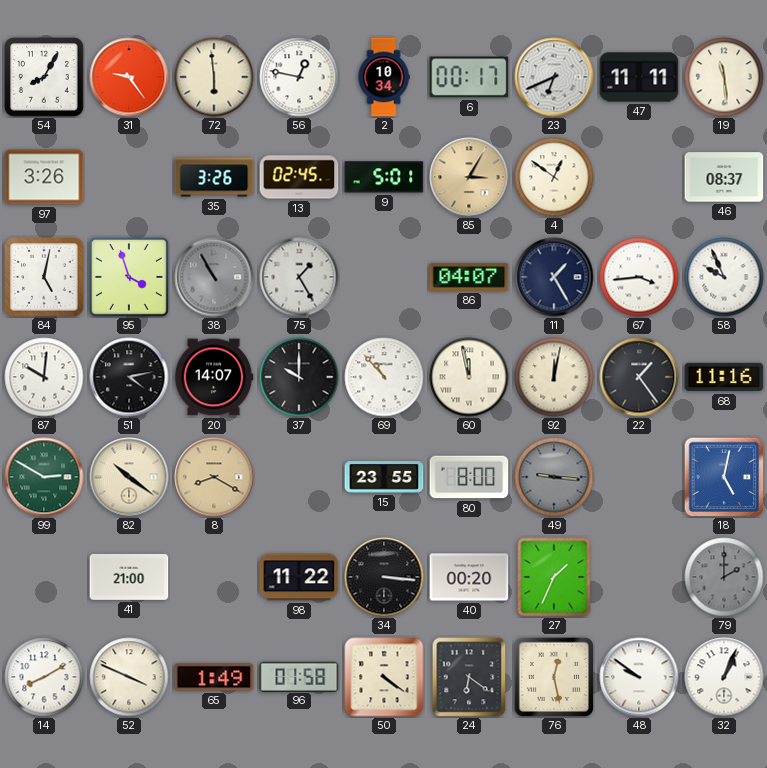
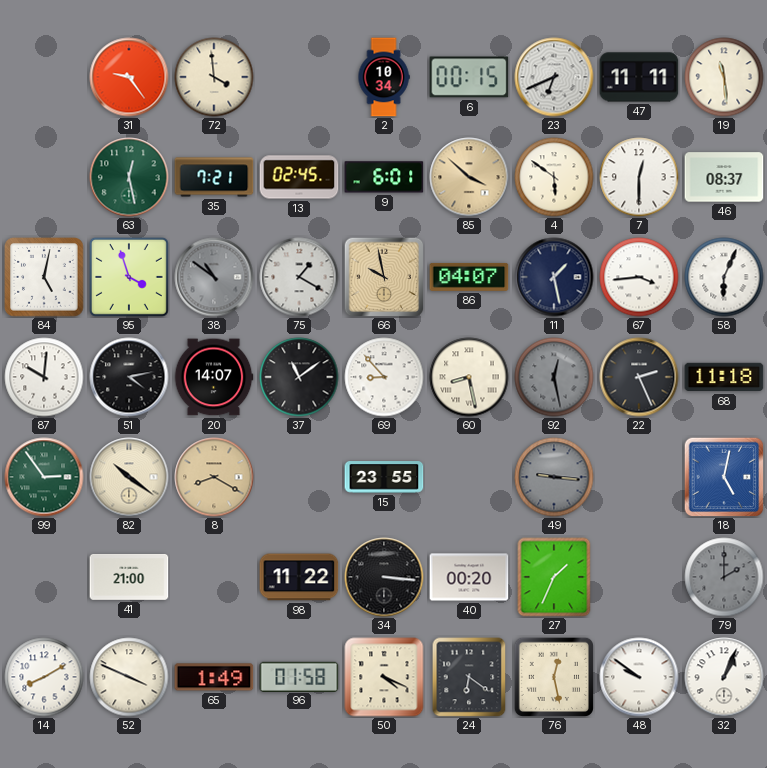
54: 8:05 -> none
72: 5:59 -> 3:59
56: 12:47 -> none
6: 00:17 -> 00:15
97: 3:26 -> none
63: none -> 12:28
35: 3:26 -> 7:21
9: 5:01 -> 6:01
85: 3:05 -> 3:52
4: 12:51 -> 5:51
7: none -> 12:30
38: 10:55 -> 10:51
75: 1:25 -> 1:20
66: none -> 9:58
11: 1:25 -> 1:28
58: 9:56 -> 6:04
37: 10:00 -> 11:09
69: 10:53 -> 8:53
60: 11:58 -> 8:28
92: 12:02 -> 12:28
92 dial: cream -> grey
22: 1:24 -> 2:26
68: 11:16 -> 11:18
99: 2:50 -> 2:54
80: 8:00 -> none
50: 4:21 -> 4:19
